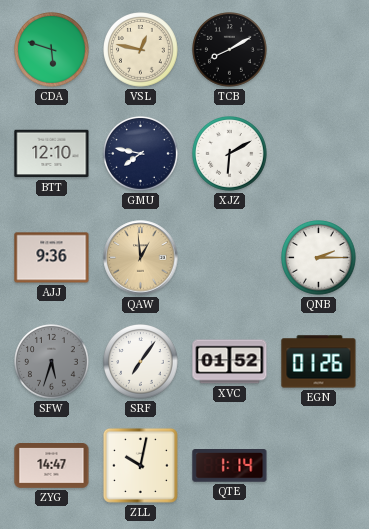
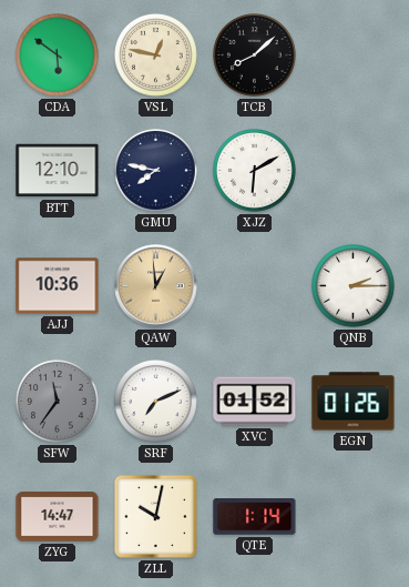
CDA: 5:48 -> 5:51
TCB: 8:10 -> 8:08
AJJ: 9:36 -> 10:36
SFW: 5:33 -> 11:36
SRF: 7:06 -> 7:11
